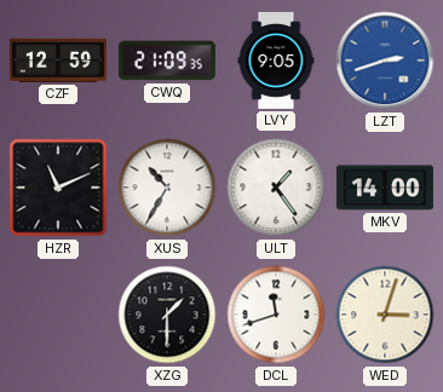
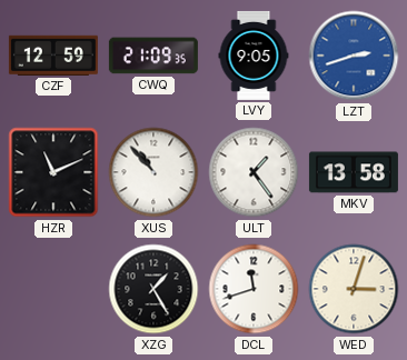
XUS: 10:35 -> 10:53
MKV: 14:00 -> 13:58
XZG: 1:30 -> 1:25
